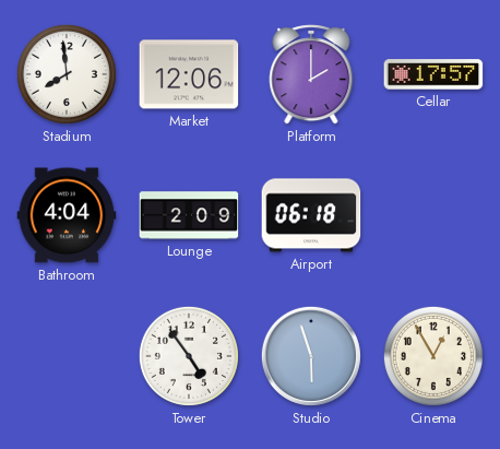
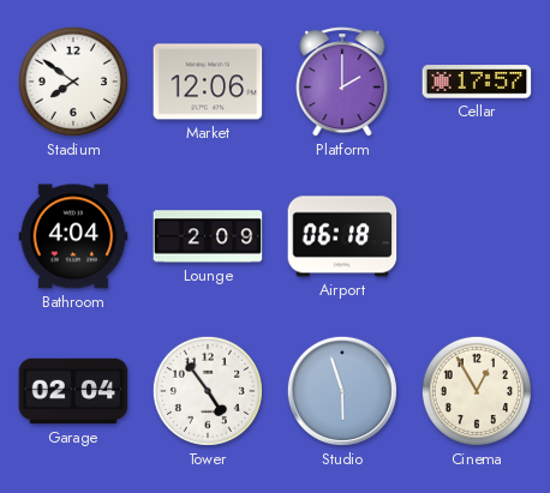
Stadium: 7:59 -> 7:51
Garage: none -> 02:04
